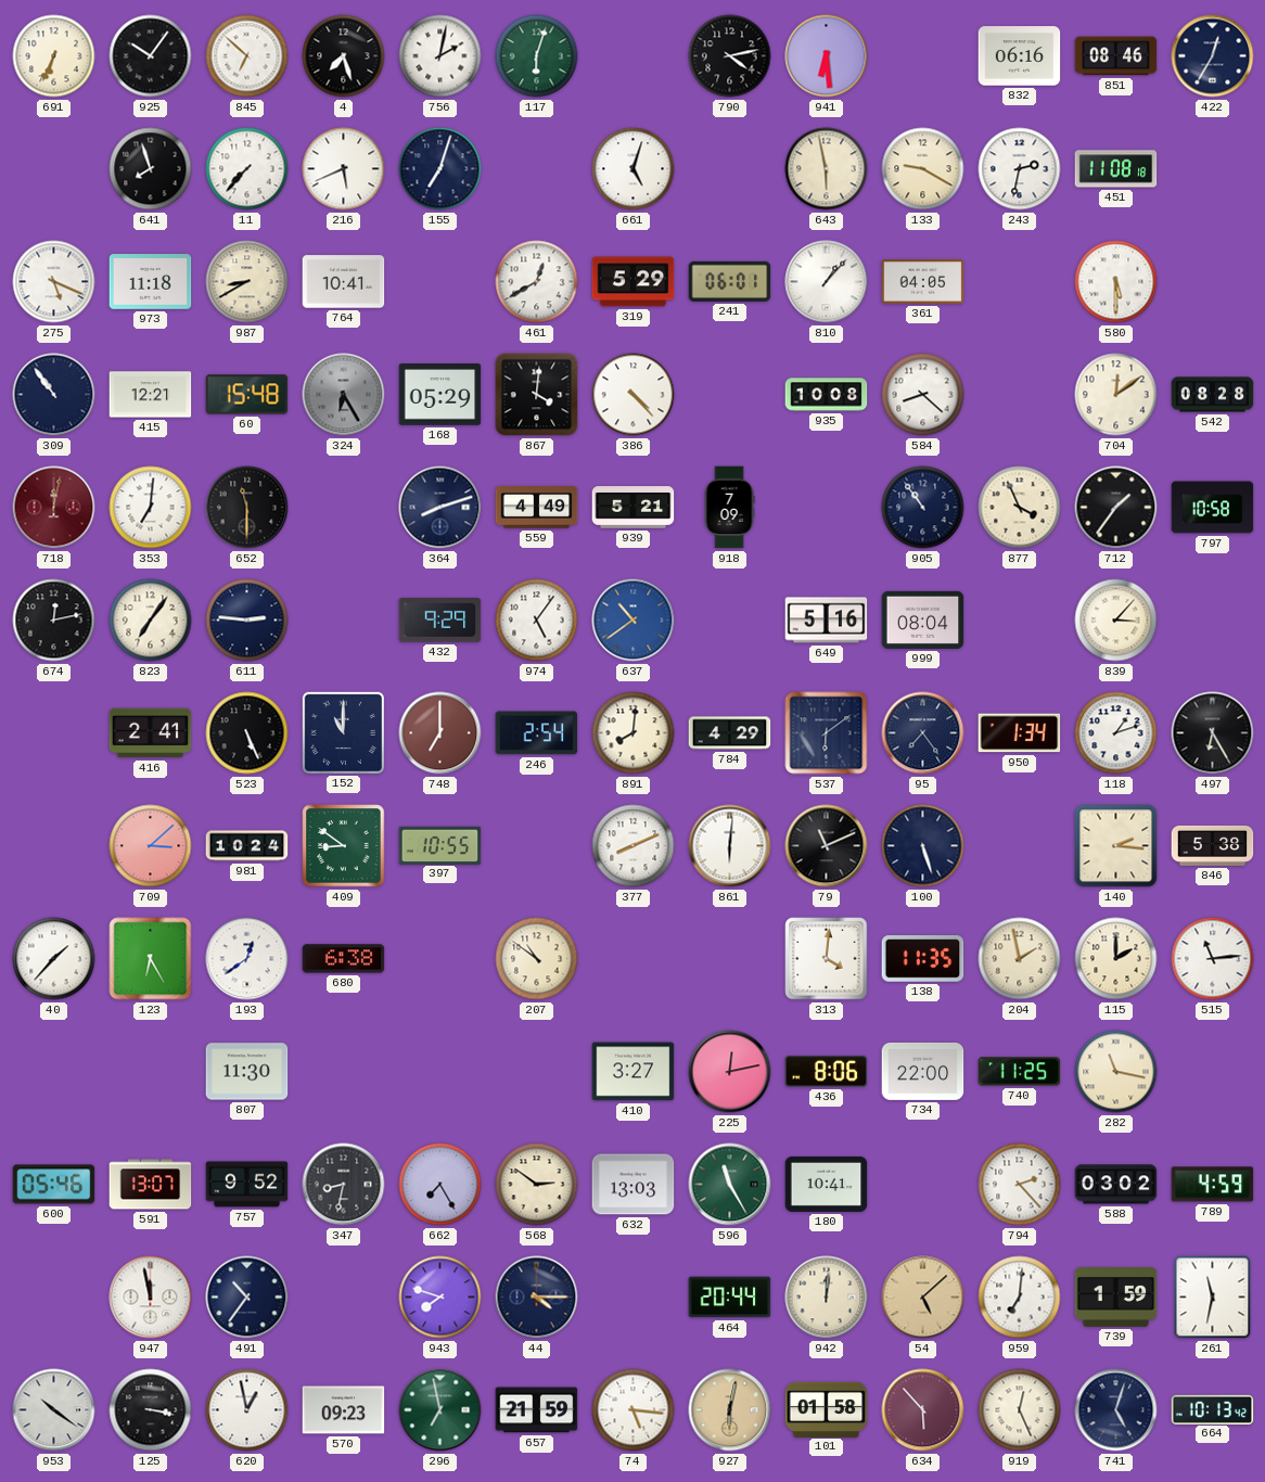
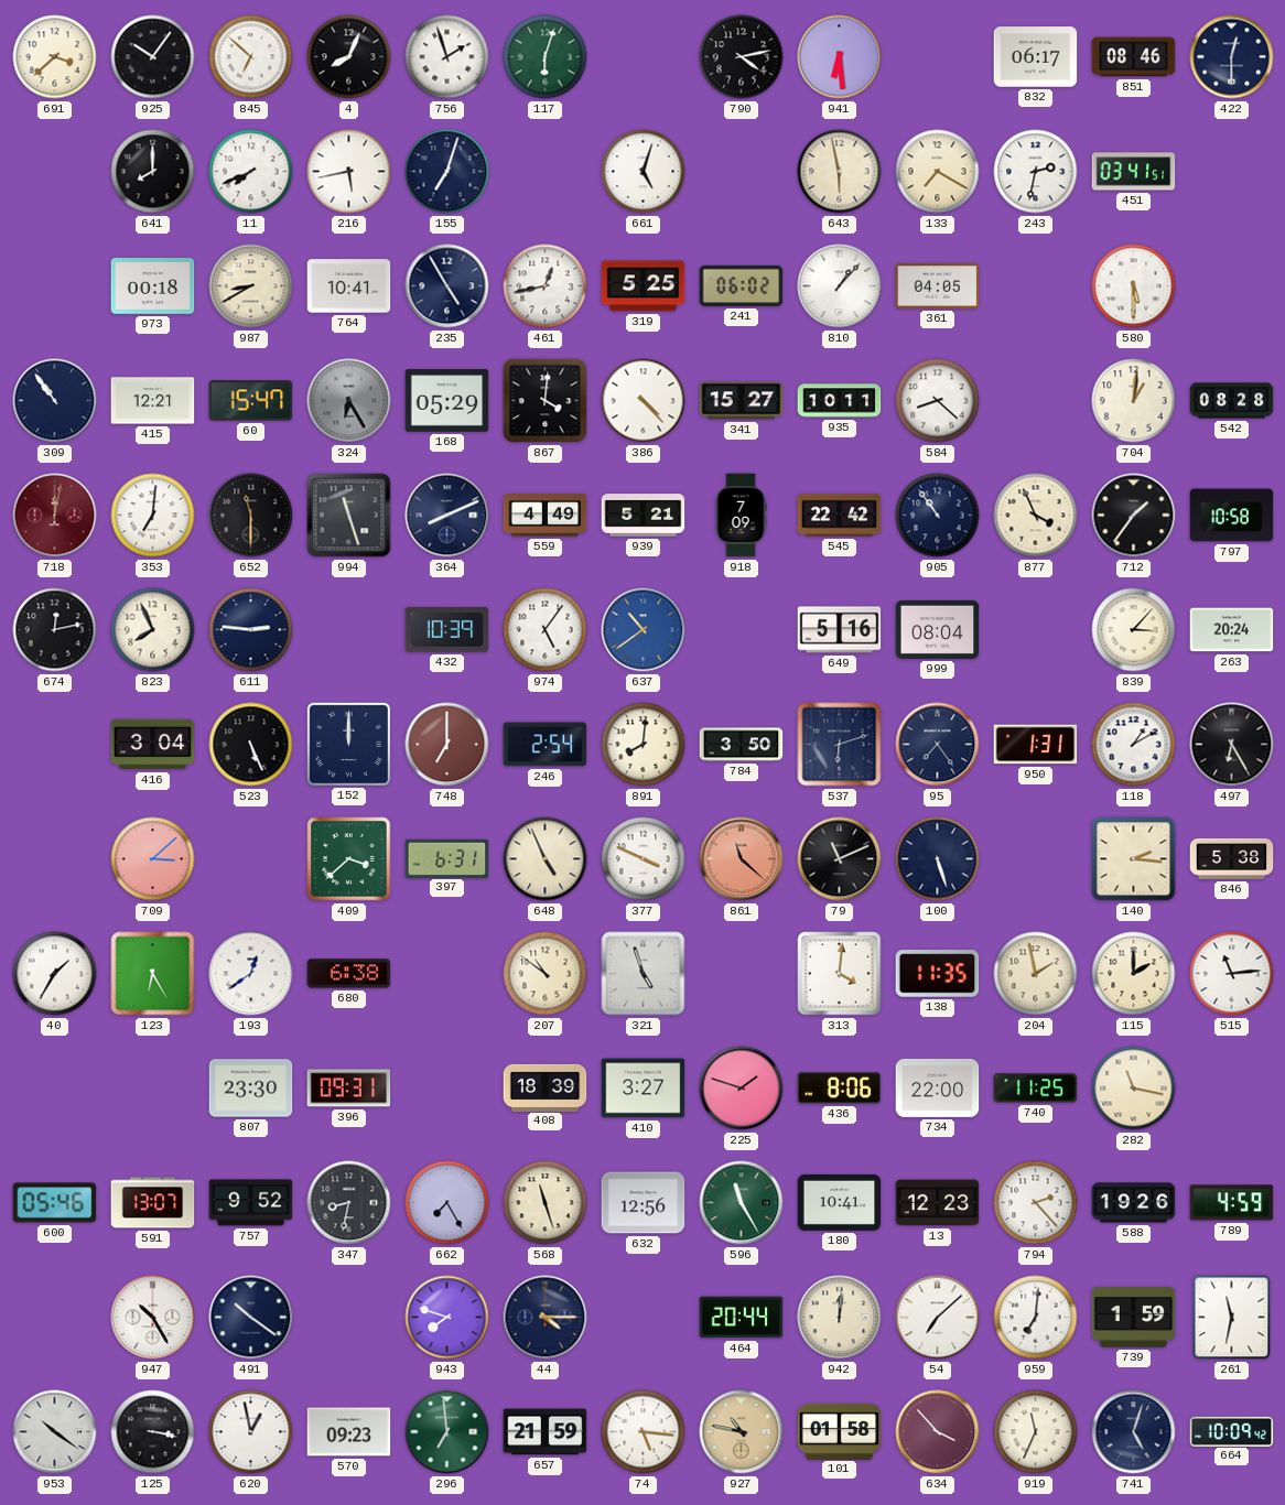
691: 6:34 -> 3:38
4: 7:27 -> 8:04
756: 2:02 -> 1:57
832: 06:16 -> 06:17
422: 12:35 -> 12:30
641: 7:57 -> 8:00
11: 7:37 -> 7:41
216: 5:41 -> 5:43
133: 9:20 -> 7:20
451: 11:08 -> 03:41
275: 5:19 -> none
973: 11:18 -> 00:18
235: none -> 4:55
461: 12:40 -> 12:43
319: 5:29 -> 5:25
241: 06:01 -> 06:02
60: 15:48 -> 15:47
341: none -> 15:27
935: 10:08 -> 10:11
704: 12:09 -> 1:01
994: none -> 11:27
364: 8:12 -> 8:11
545: none -> 22:42
823: 7:06 -> 7:56
432: 9:29 -> 10:39
263: none -> 20:24
416: 2:41 -> 3:04
152: 11:00 -> 12:00
784: 4:29 -> 3:50
537: 6:09 -> 6:12
950: 1:34 -> 1:31
118: 1:12 -> 1:10
981: 10:24 -> none
409: 8:51 -> 3:38
397: 10:55 -> 6:31
648: none -> 4:56
377: 8:11 -> 3:49
861: 6:01 -> 11:22
861 dial: white -> salmon
40: 1:37 -> 1:35
321: none -> 4:57
807: 11:30 -> 23:30
396: none -> 09:31
408: none -> 18:39
225: 12:13 -> 1:48
568: 2:51 -> 11:27
632: 13:03 -> 12:56
13: none -> 12:23
588: 03:02 -> 19:26
947: 11:58 -> 10:25
491: 10:36 -> 10:21
54: 5:08 -> 7:08
54 dial: champagne -> white
296: 6:58 -> 6:59
927: 6:02 -> 10:47
634: 5:53 -> 3:53
919: 12:26 -> 11:34
664: 10:13 -> 10:09
